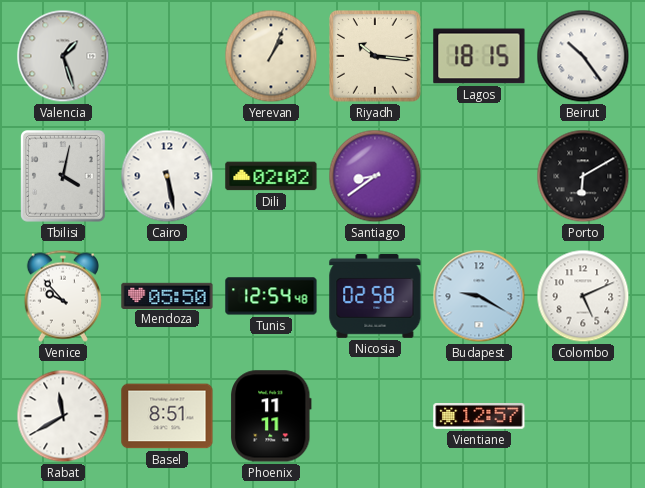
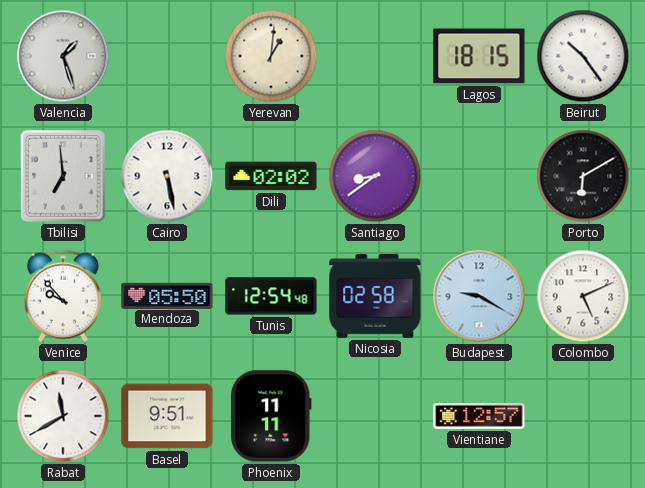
Yerevan: 1:04 -> 1:01
Riyadh: 10:16 -> none
Tbilisi: 4:02 -> 6:59
Basel: 8:51 -> 9:51
